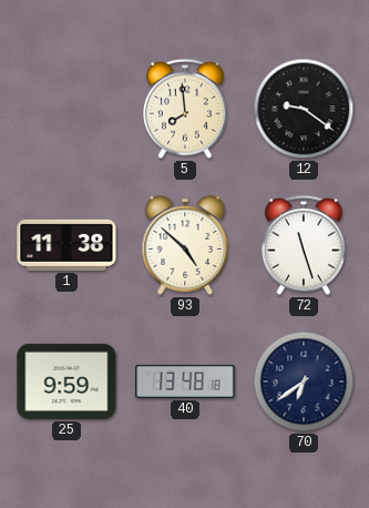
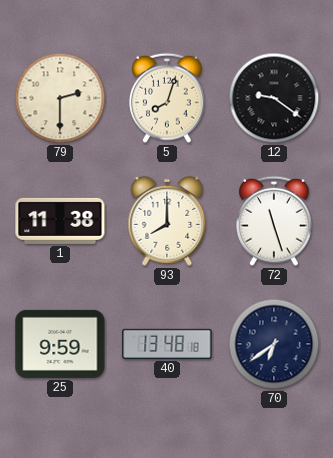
79: none -> 2:30
5: 7:59 -> 8:03
93: 4:52 -> 8:00
